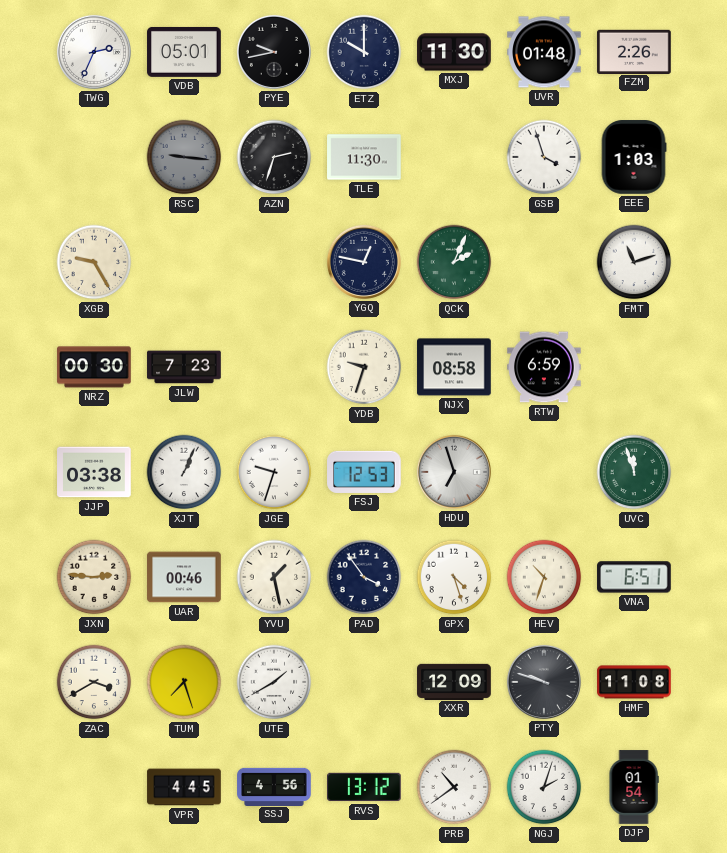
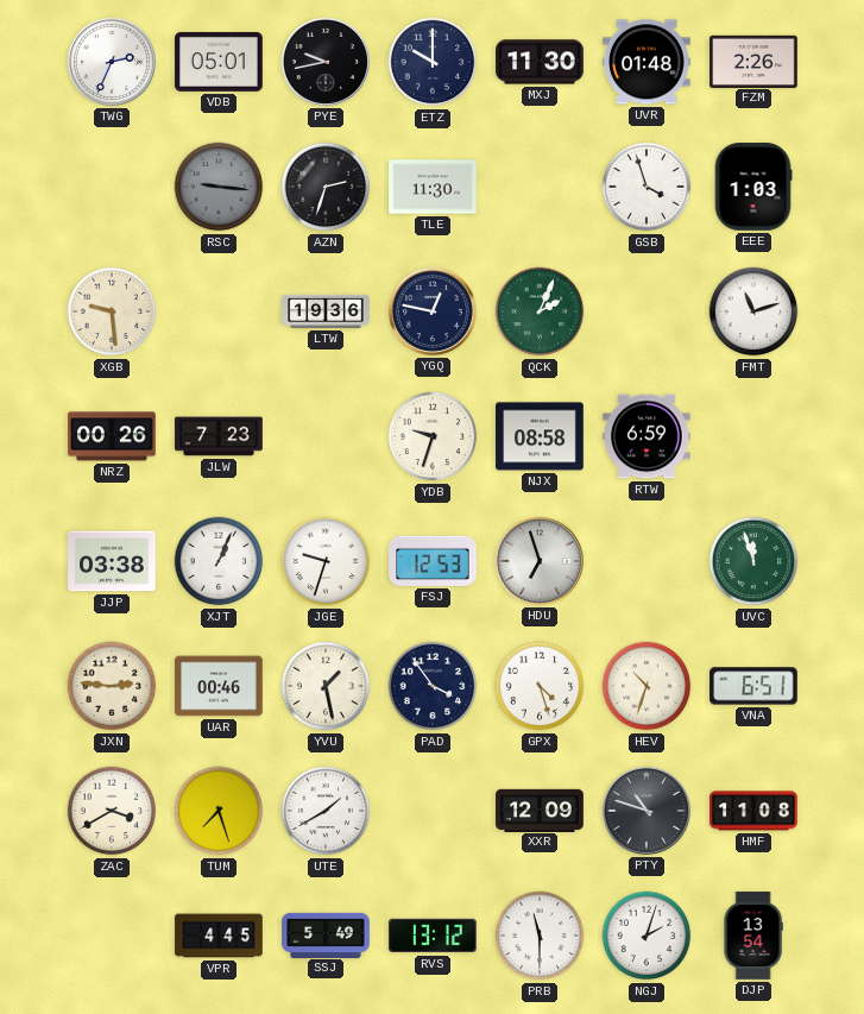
XGB: 9:25 -> 9:29
LTW: none -> 19:36
NRZ: 00:30 -> 00:26
PTY: 9:48 -> 10:48
SSJ: 4:56 -> 5:49
PRB: 10:39 -> 11:30
DJP: 01:54 -> 13:54
